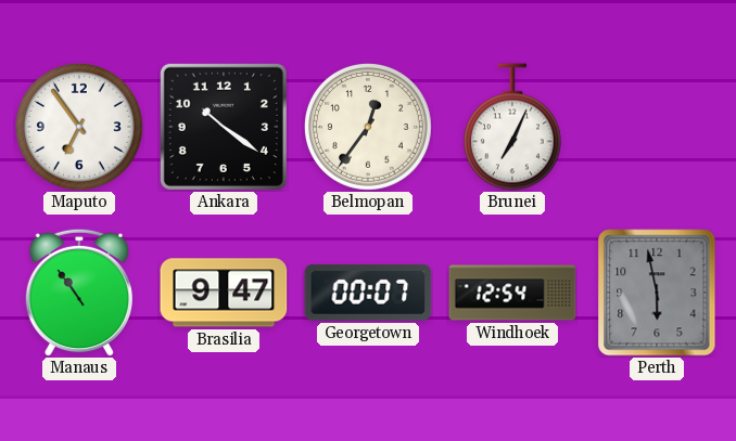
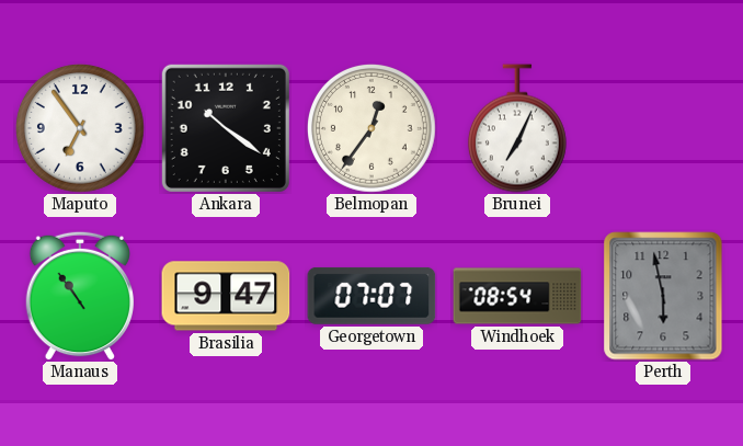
Georgetown: 00:07 -> 07:07
Windhoek: 12:54 -> 08:54
